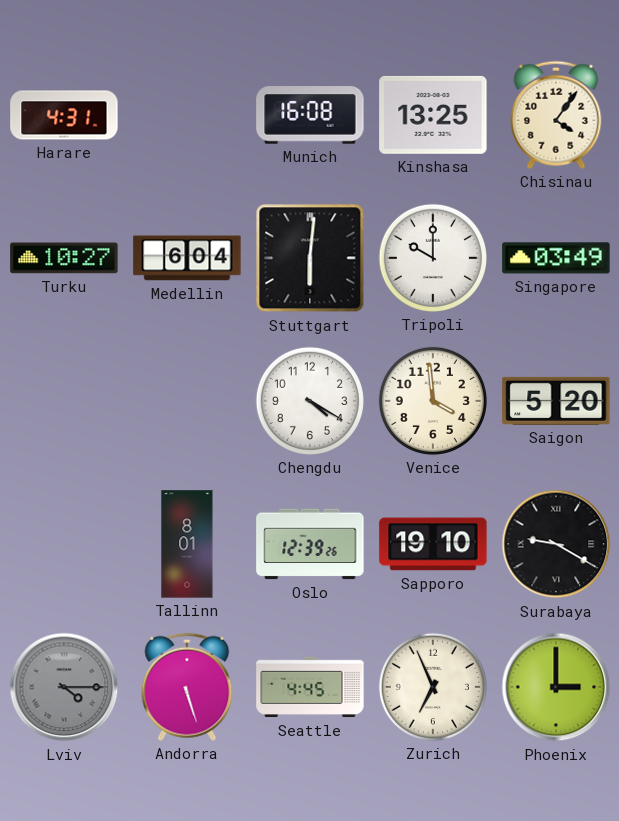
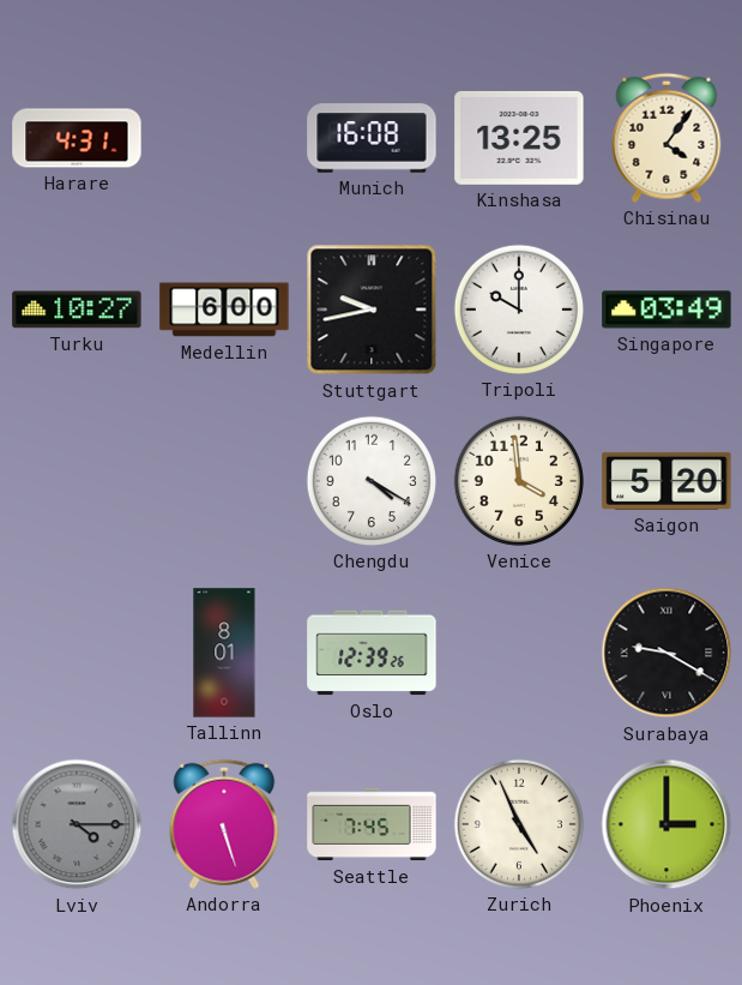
Medellin: 6:04 -> 6:00
Stuttgart: 6:01 -> 9:43
Sapporo: 19:10 -> none
Seattle: 4:45 -> 7:45
Zurich: 6:56 -> 4:56
